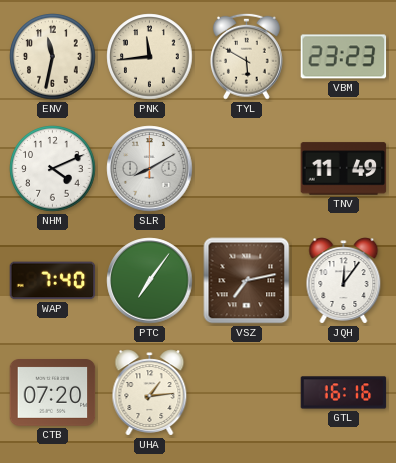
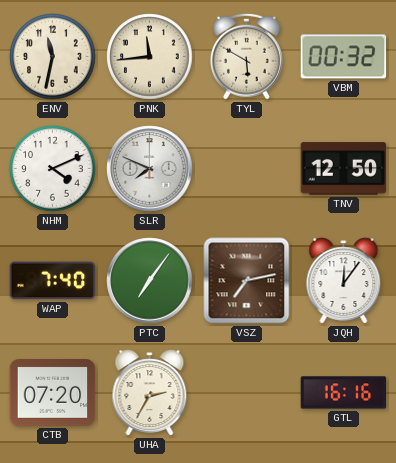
VBM: 23:23 -> 00:32
SLR: 8:10 -> 7:49
TNV: 11:49 -> 12:50
UHA: 1:14 -> 2:35
